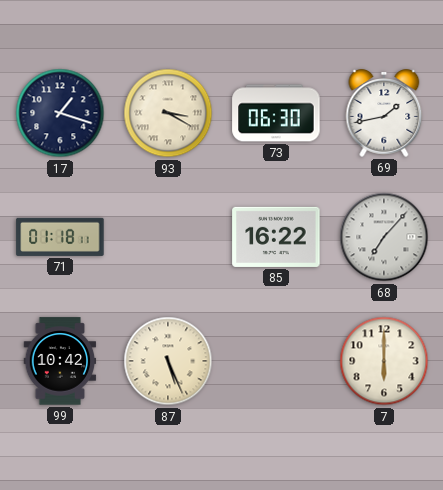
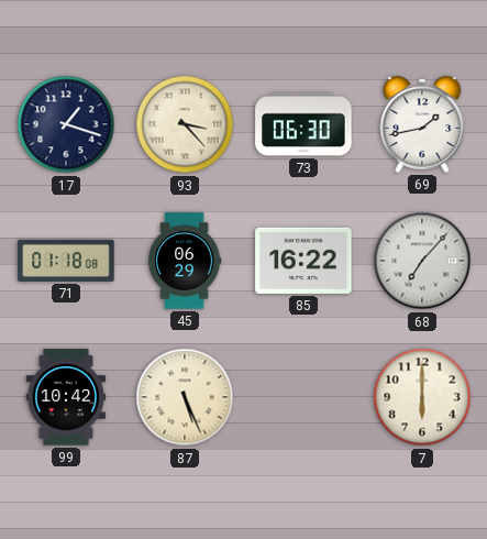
93: 3:20 -> 3:23
71: 01:18:11 -> 01:18:08
45: none -> 06:29
